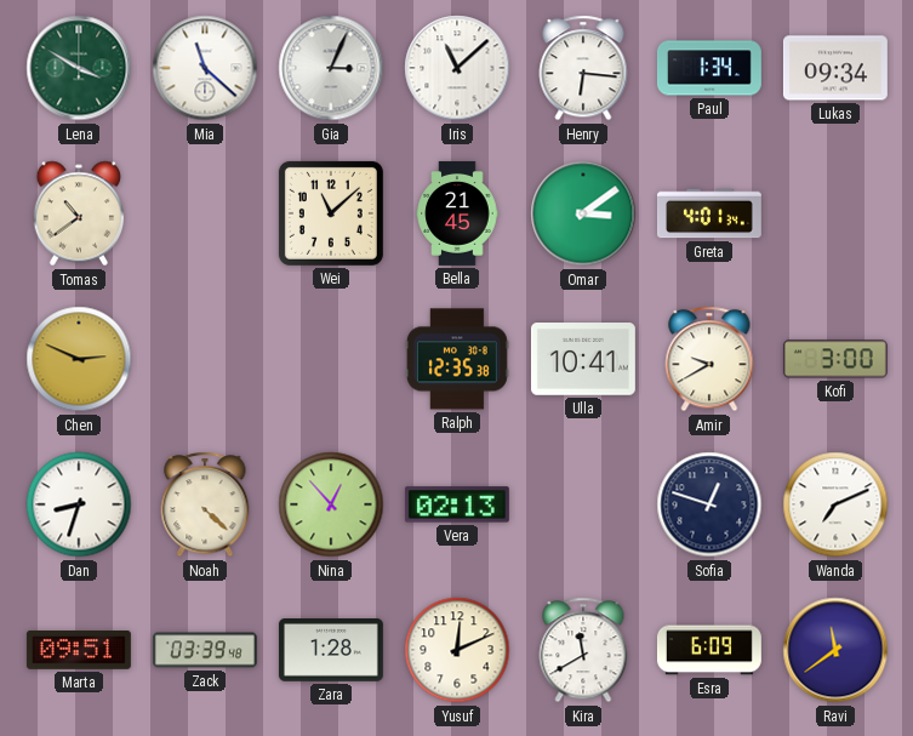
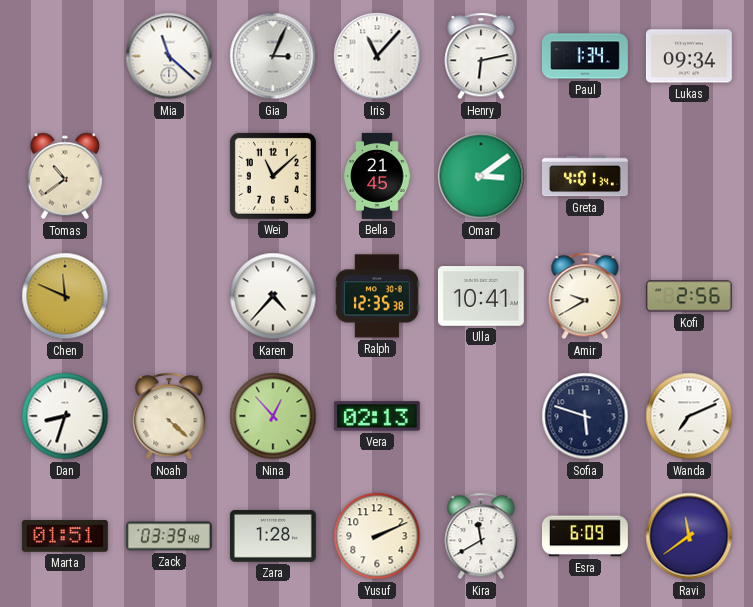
Lena: 3:50 -> none
Iris: 11:08 -> 11:07
Henry: 6:16 -> 6:13
Chen: 2:49 -> 11:49
Karen: none -> 4:37
Kofi: 3:00 -> 2:56
Sofia: 12:48 -> 5:48
Marta: 09:51 -> 01:51
Yusuf: 12:11 -> 2:11
